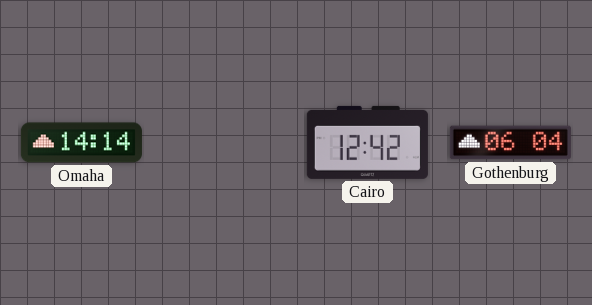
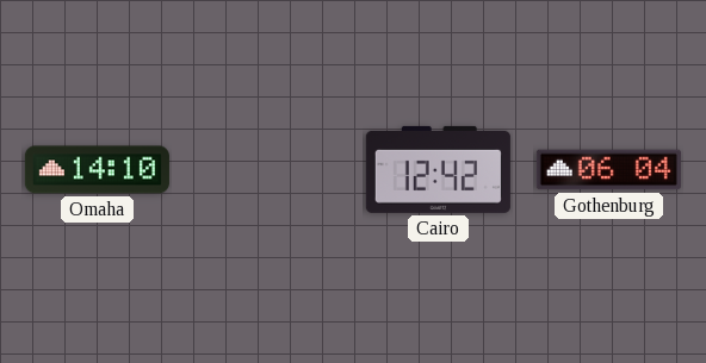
Omaha: 14:14 -> 14:10
